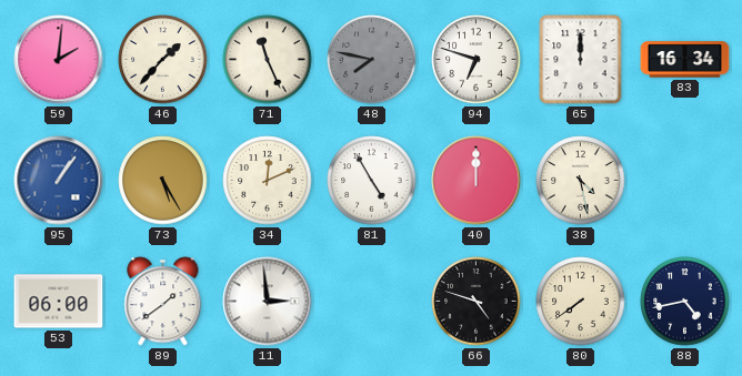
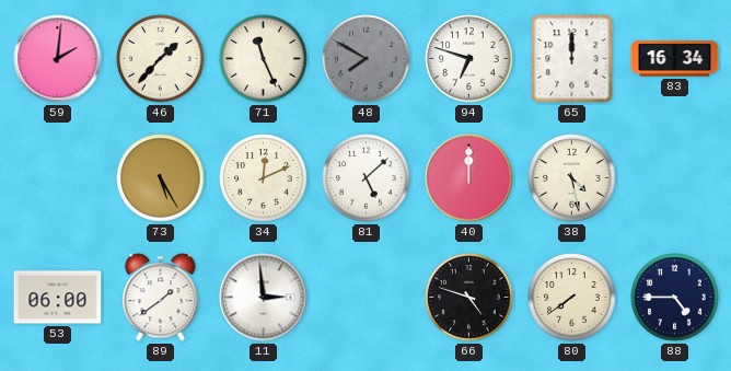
48: 7:47 -> 7:50
95: 1:06 -> none
81: 4:55 -> 5:08
88: 4:43 -> 4:45
